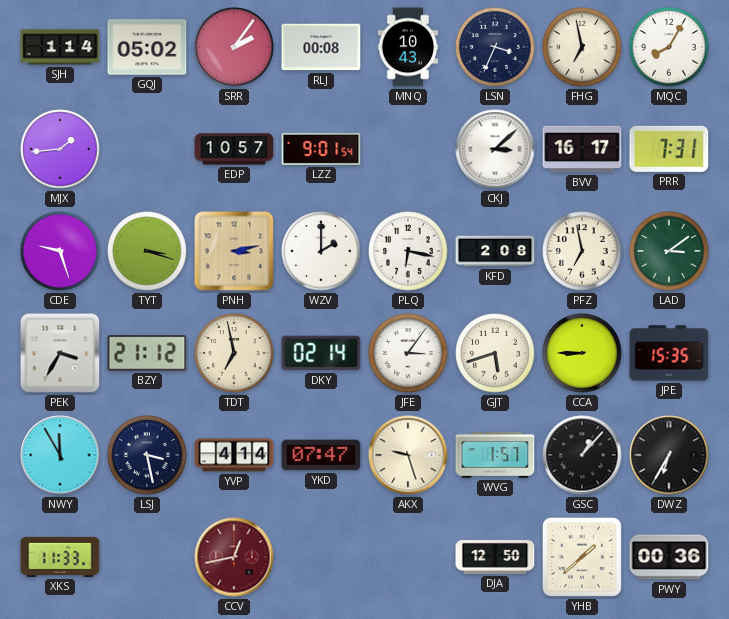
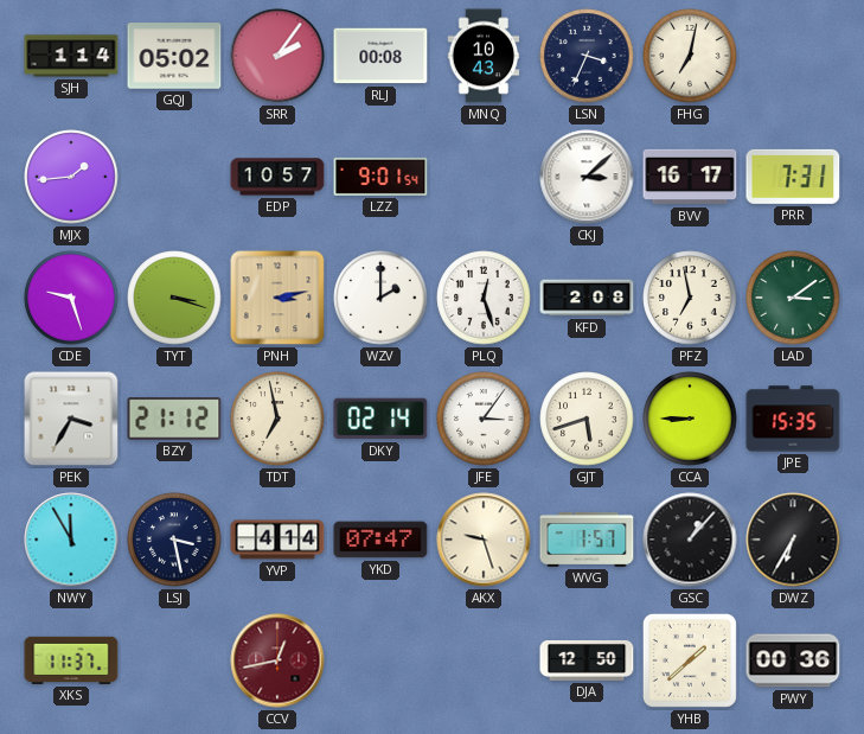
FHG: 6:58 -> 7:02
MQC: 8:05 -> none
PLQ: 6:17 -> 12:27
XKS: 11:33 -> 11:37
